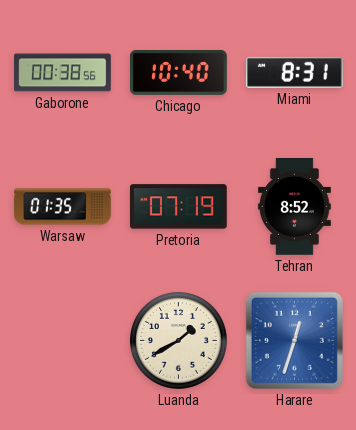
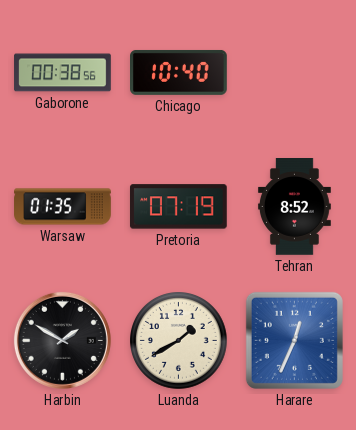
Miami: 8:31 -> none
Harbin: none -> 1:50
Harare: 12:33 -> 12:34
